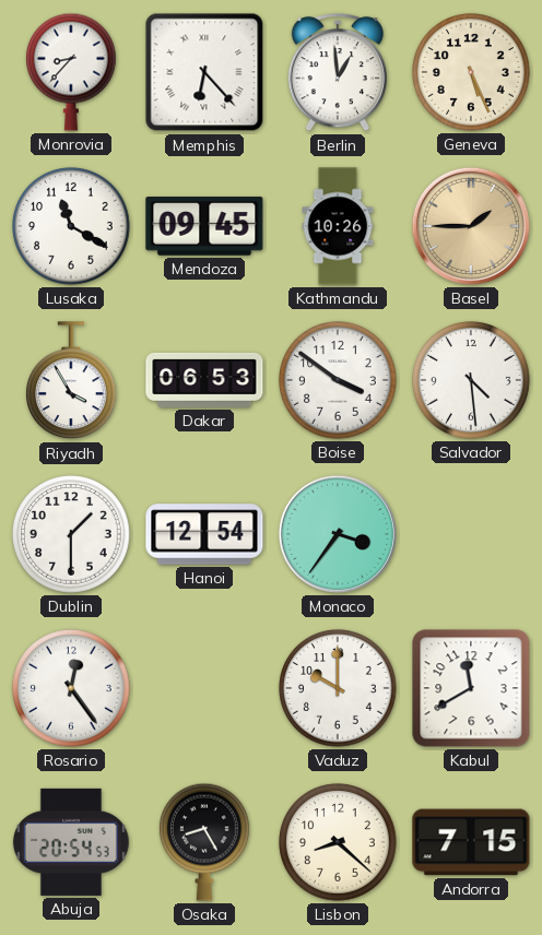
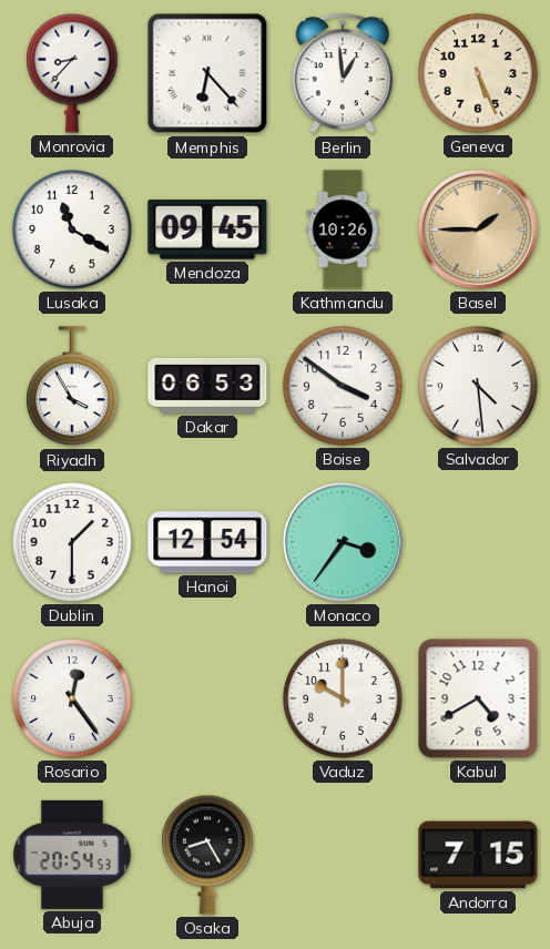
Kabul: 11:40 -> 4:40
Lisbon: 8:22 -> none
